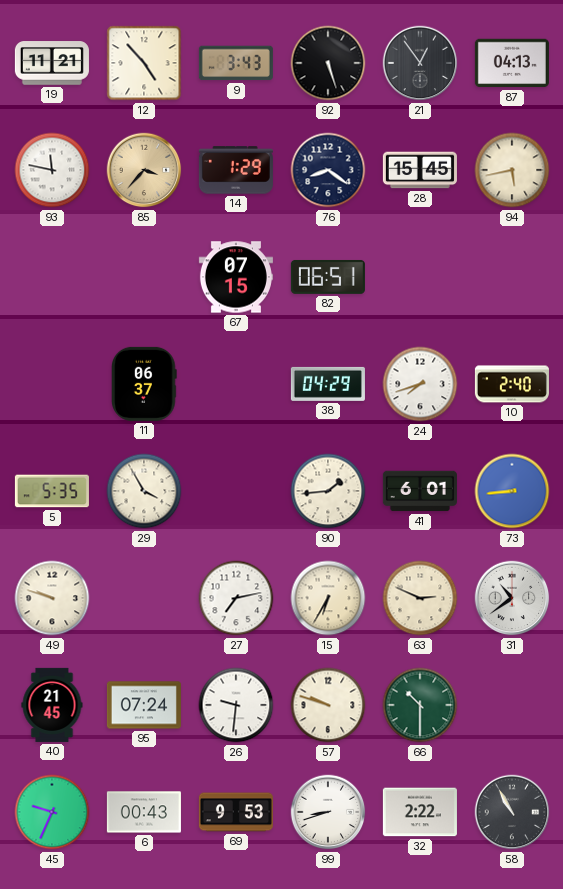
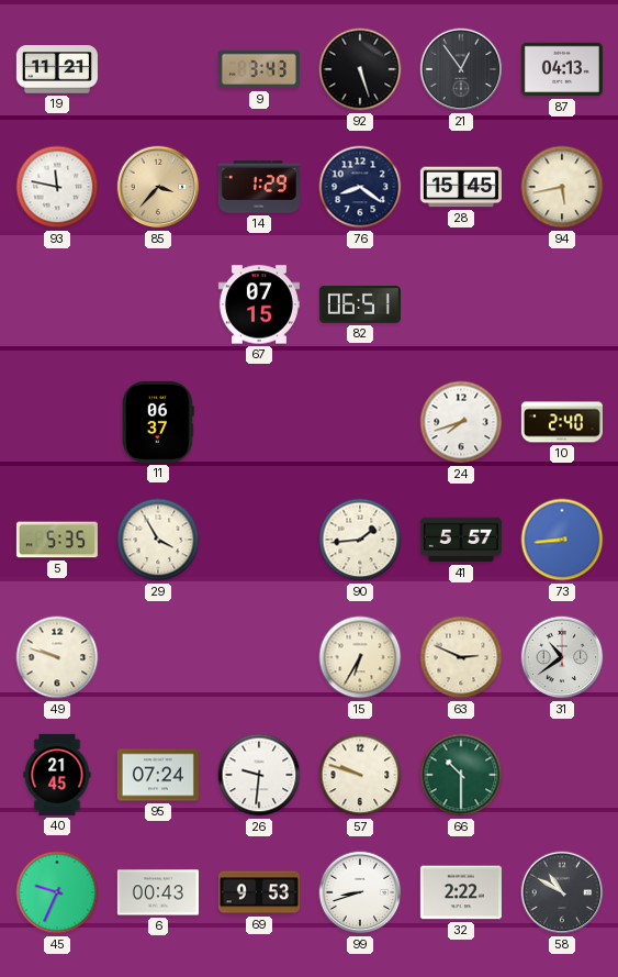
12: 4:53 -> none
38: 04:29 -> none
41: 6:01 -> 5:57
27: 7:13 -> none
58: 10:55 -> 10:50
